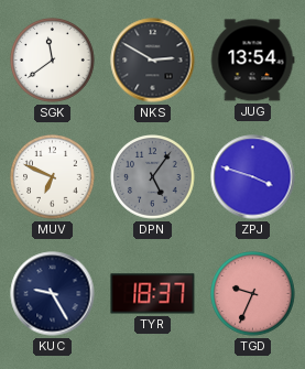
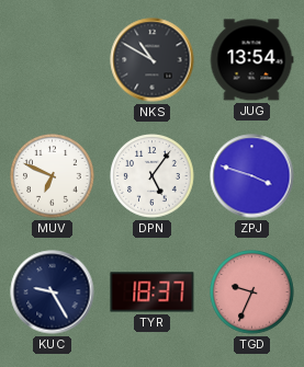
SGK: 11:39 -> none
NKS: 2:50 -> 10:50
DPN dial: grey -> white
